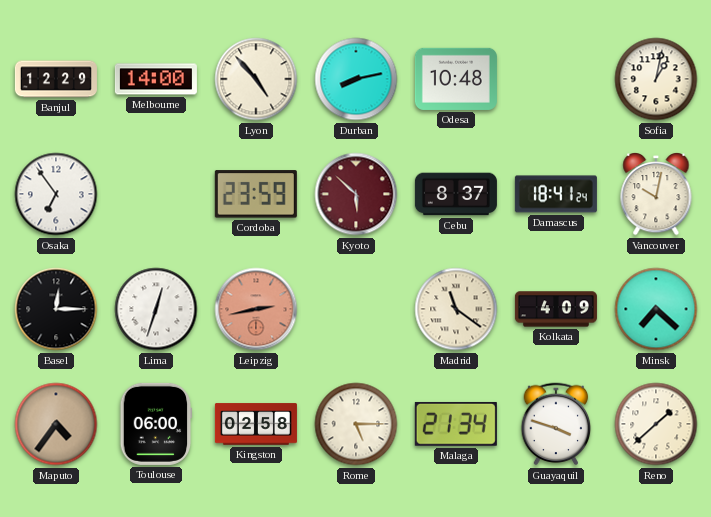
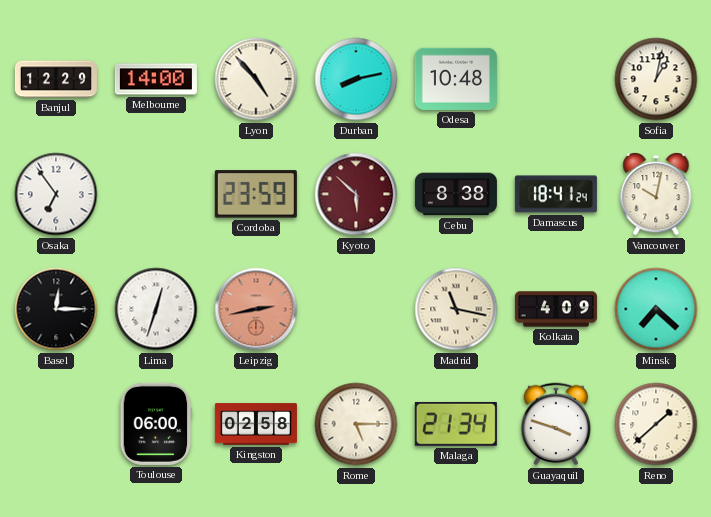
Cebu: 8:37 -> 8:38
Madrid: 11:21 -> 11:17
Maputo: 4:36 -> none
